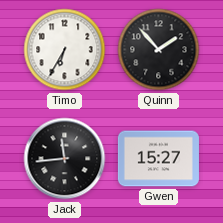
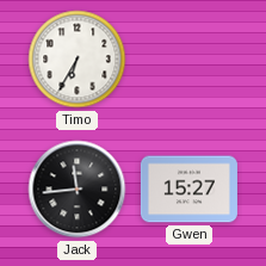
Quinn: 1:53 -> none
